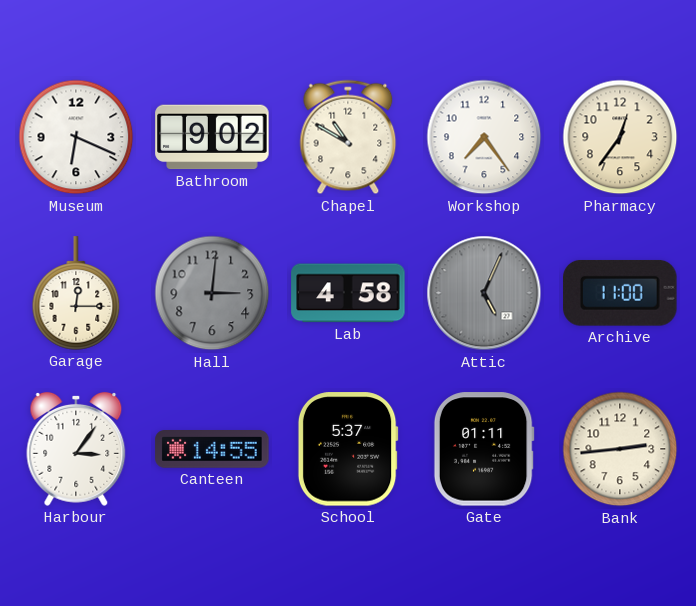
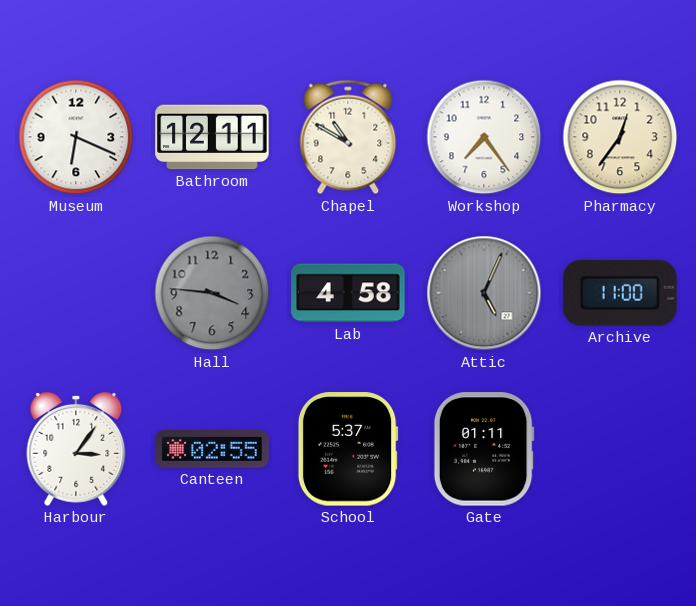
Bathroom: 9:02 -> 12:11
Garage: 12:15 -> none
Hall: 3:01 -> 3:46
Canteen: 14:55 -> 02:55
Bank: 2:44 -> none
